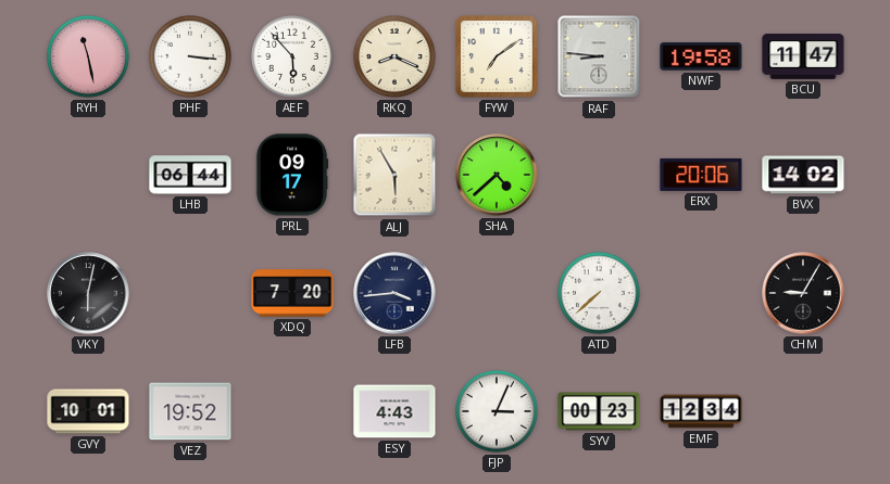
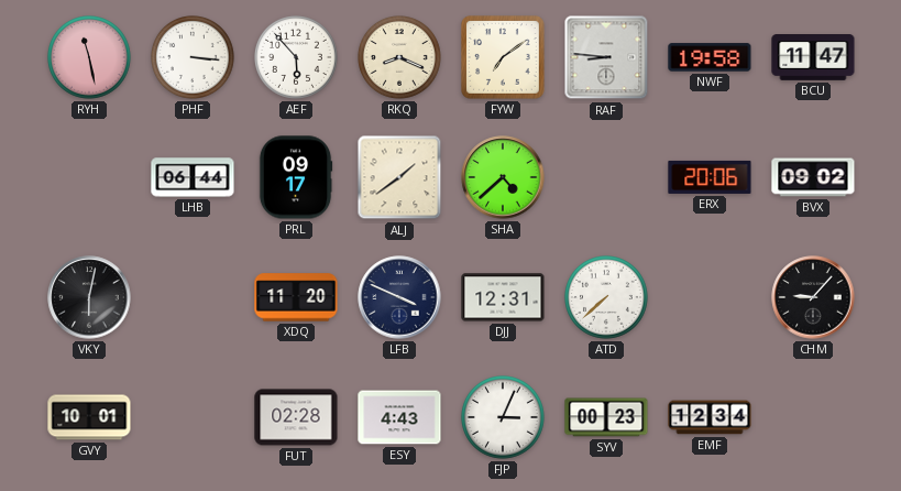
ALJ: 5:55 -> 1:39
BVX: 14:02 -> 09:02
XDQ: 7:20 -> 11:20
LFB: 3:44 -> 3:49
DJJ: none -> 12:31
CHM: 9:05 -> 9:07
VEZ: 19:52 -> none
FUT: none -> 02:28
